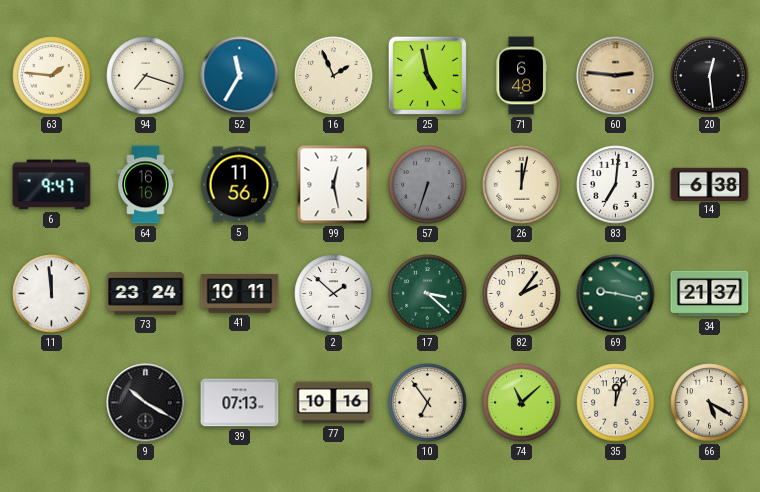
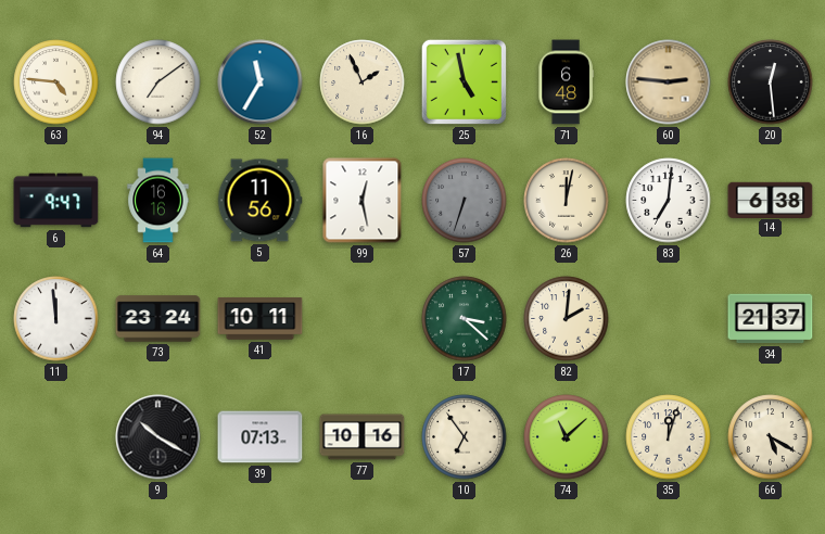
63: 1:46 -> 4:46
94: 7:18 -> 7:09
2: 1:52 -> none
82: 2:06 -> 2:01
69: 9:17 -> none
